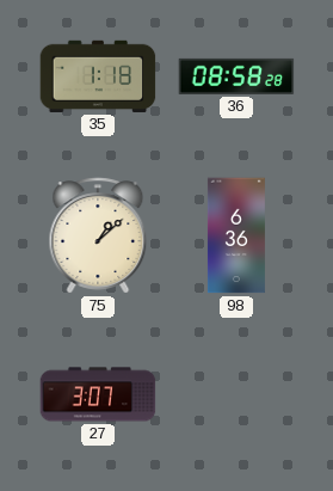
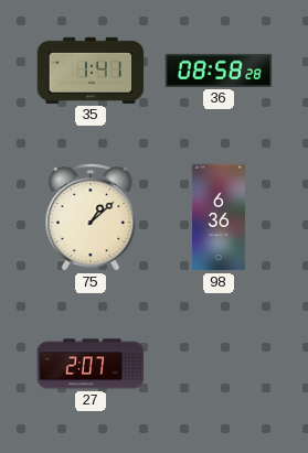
35: 1:18 -> 1:41
27: 3:07 -> 2:07
